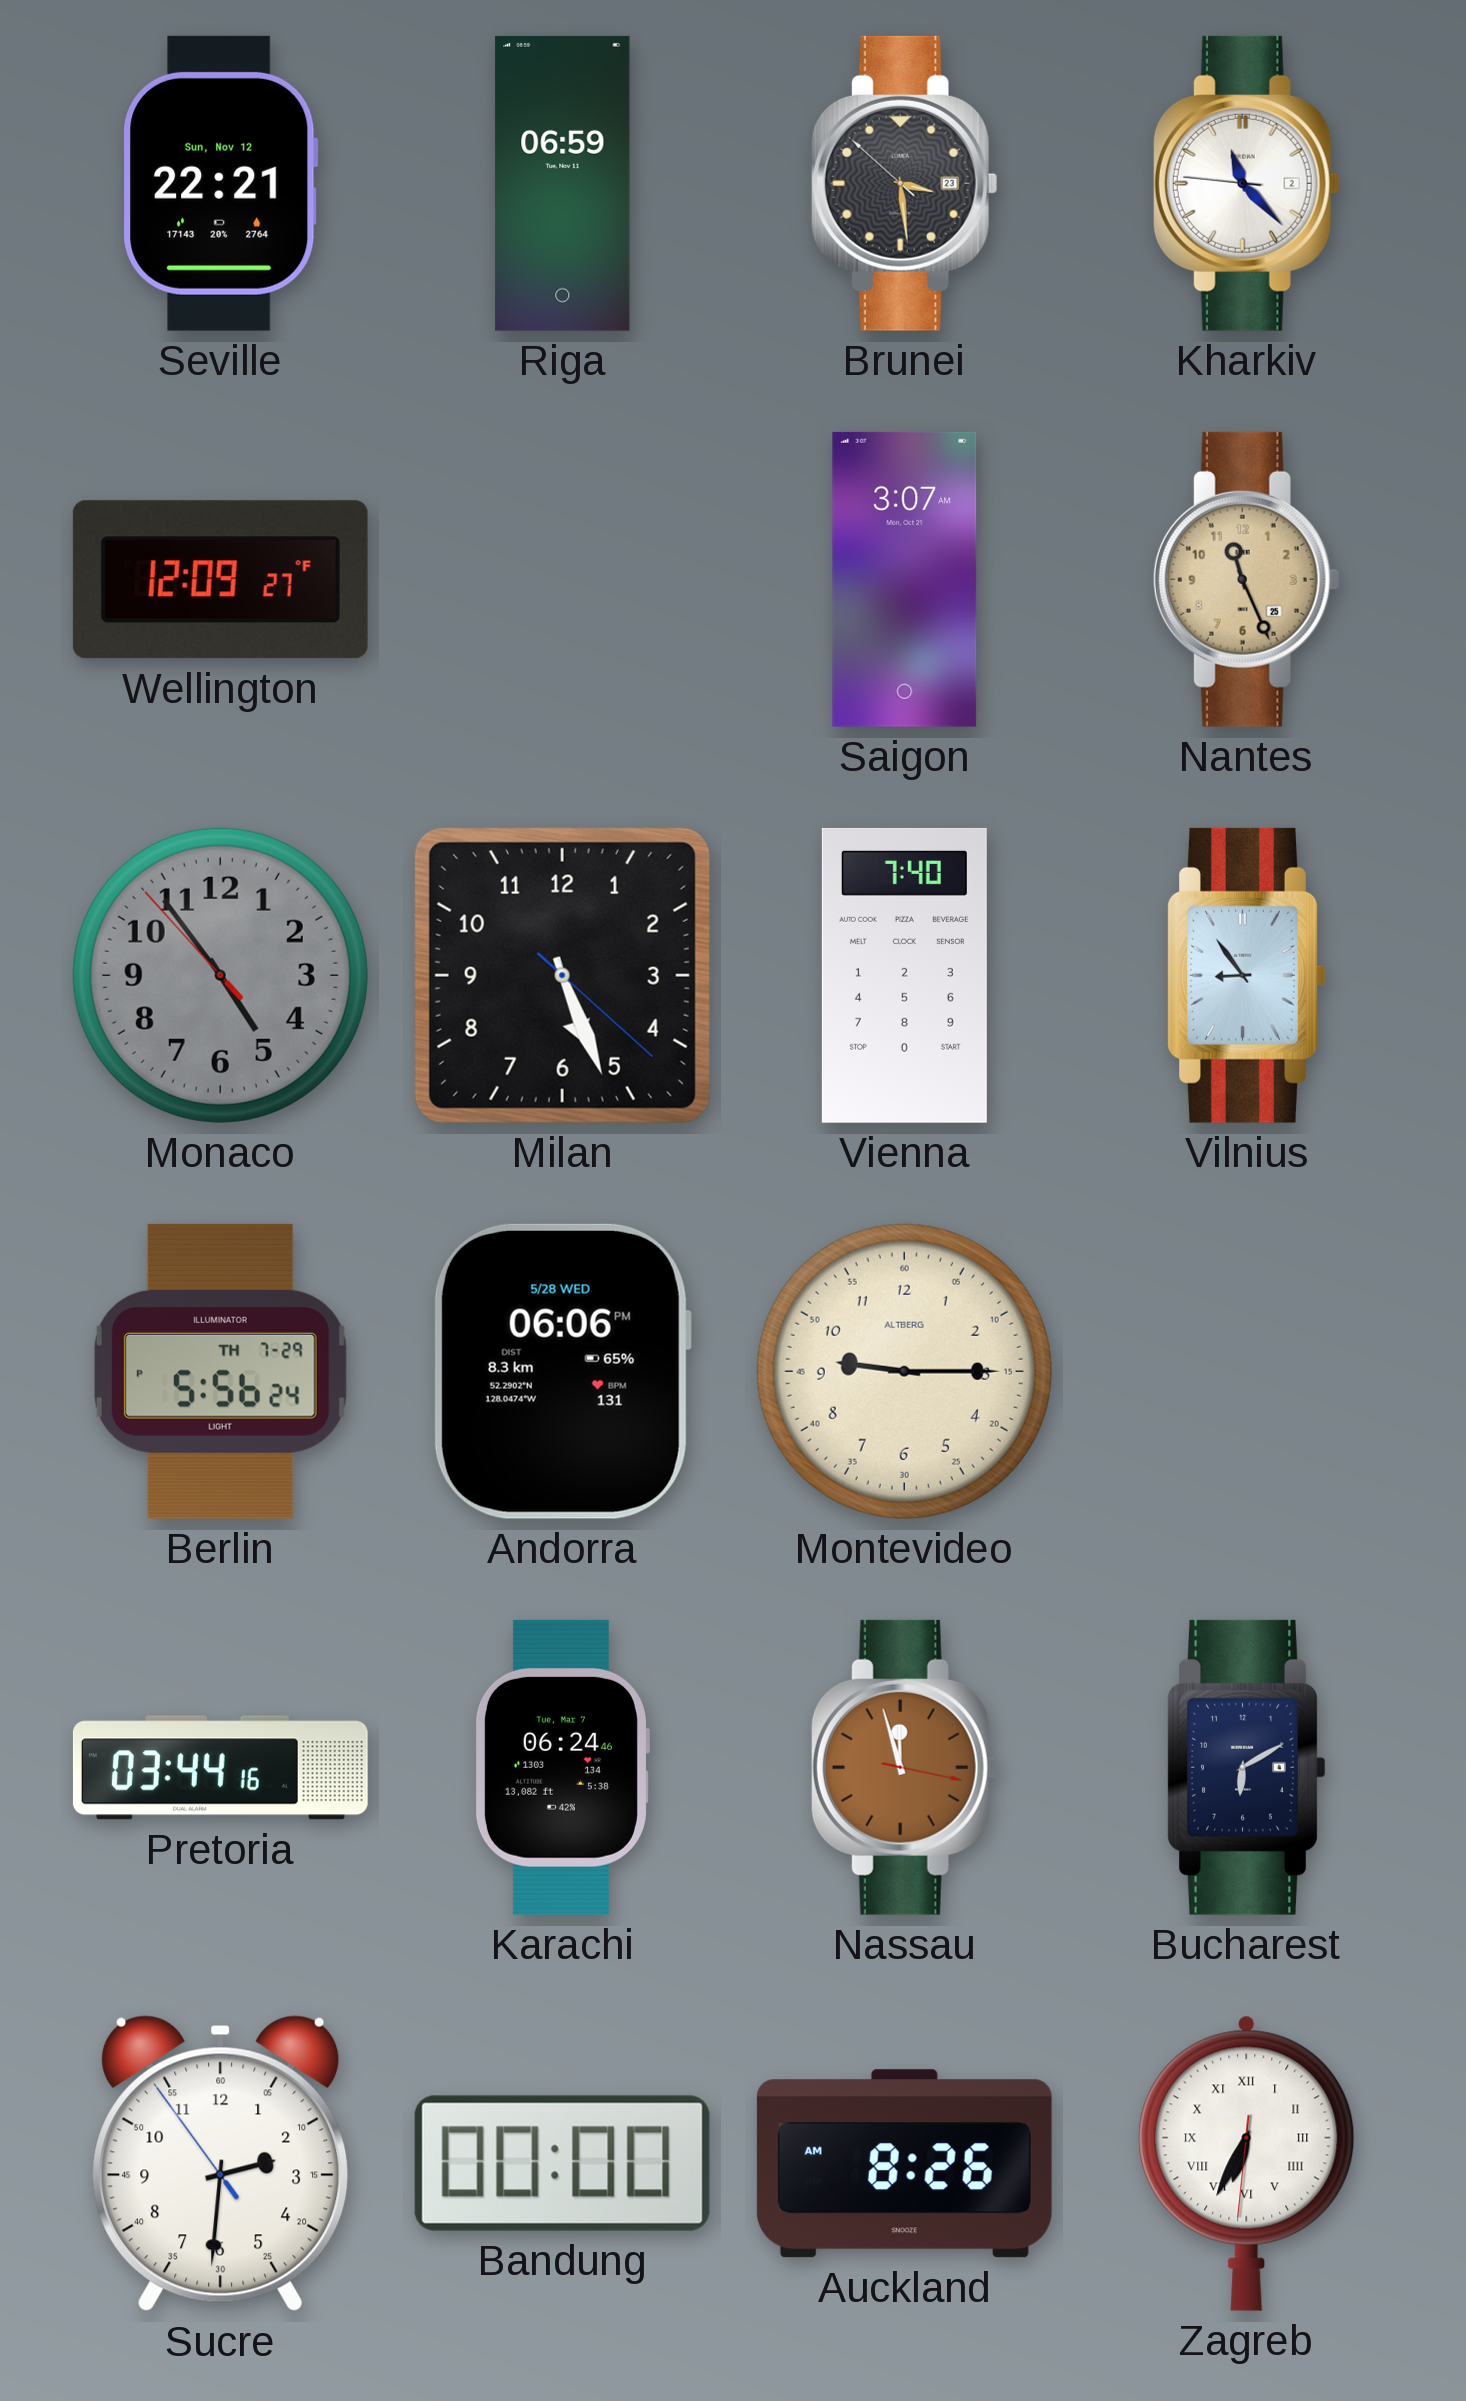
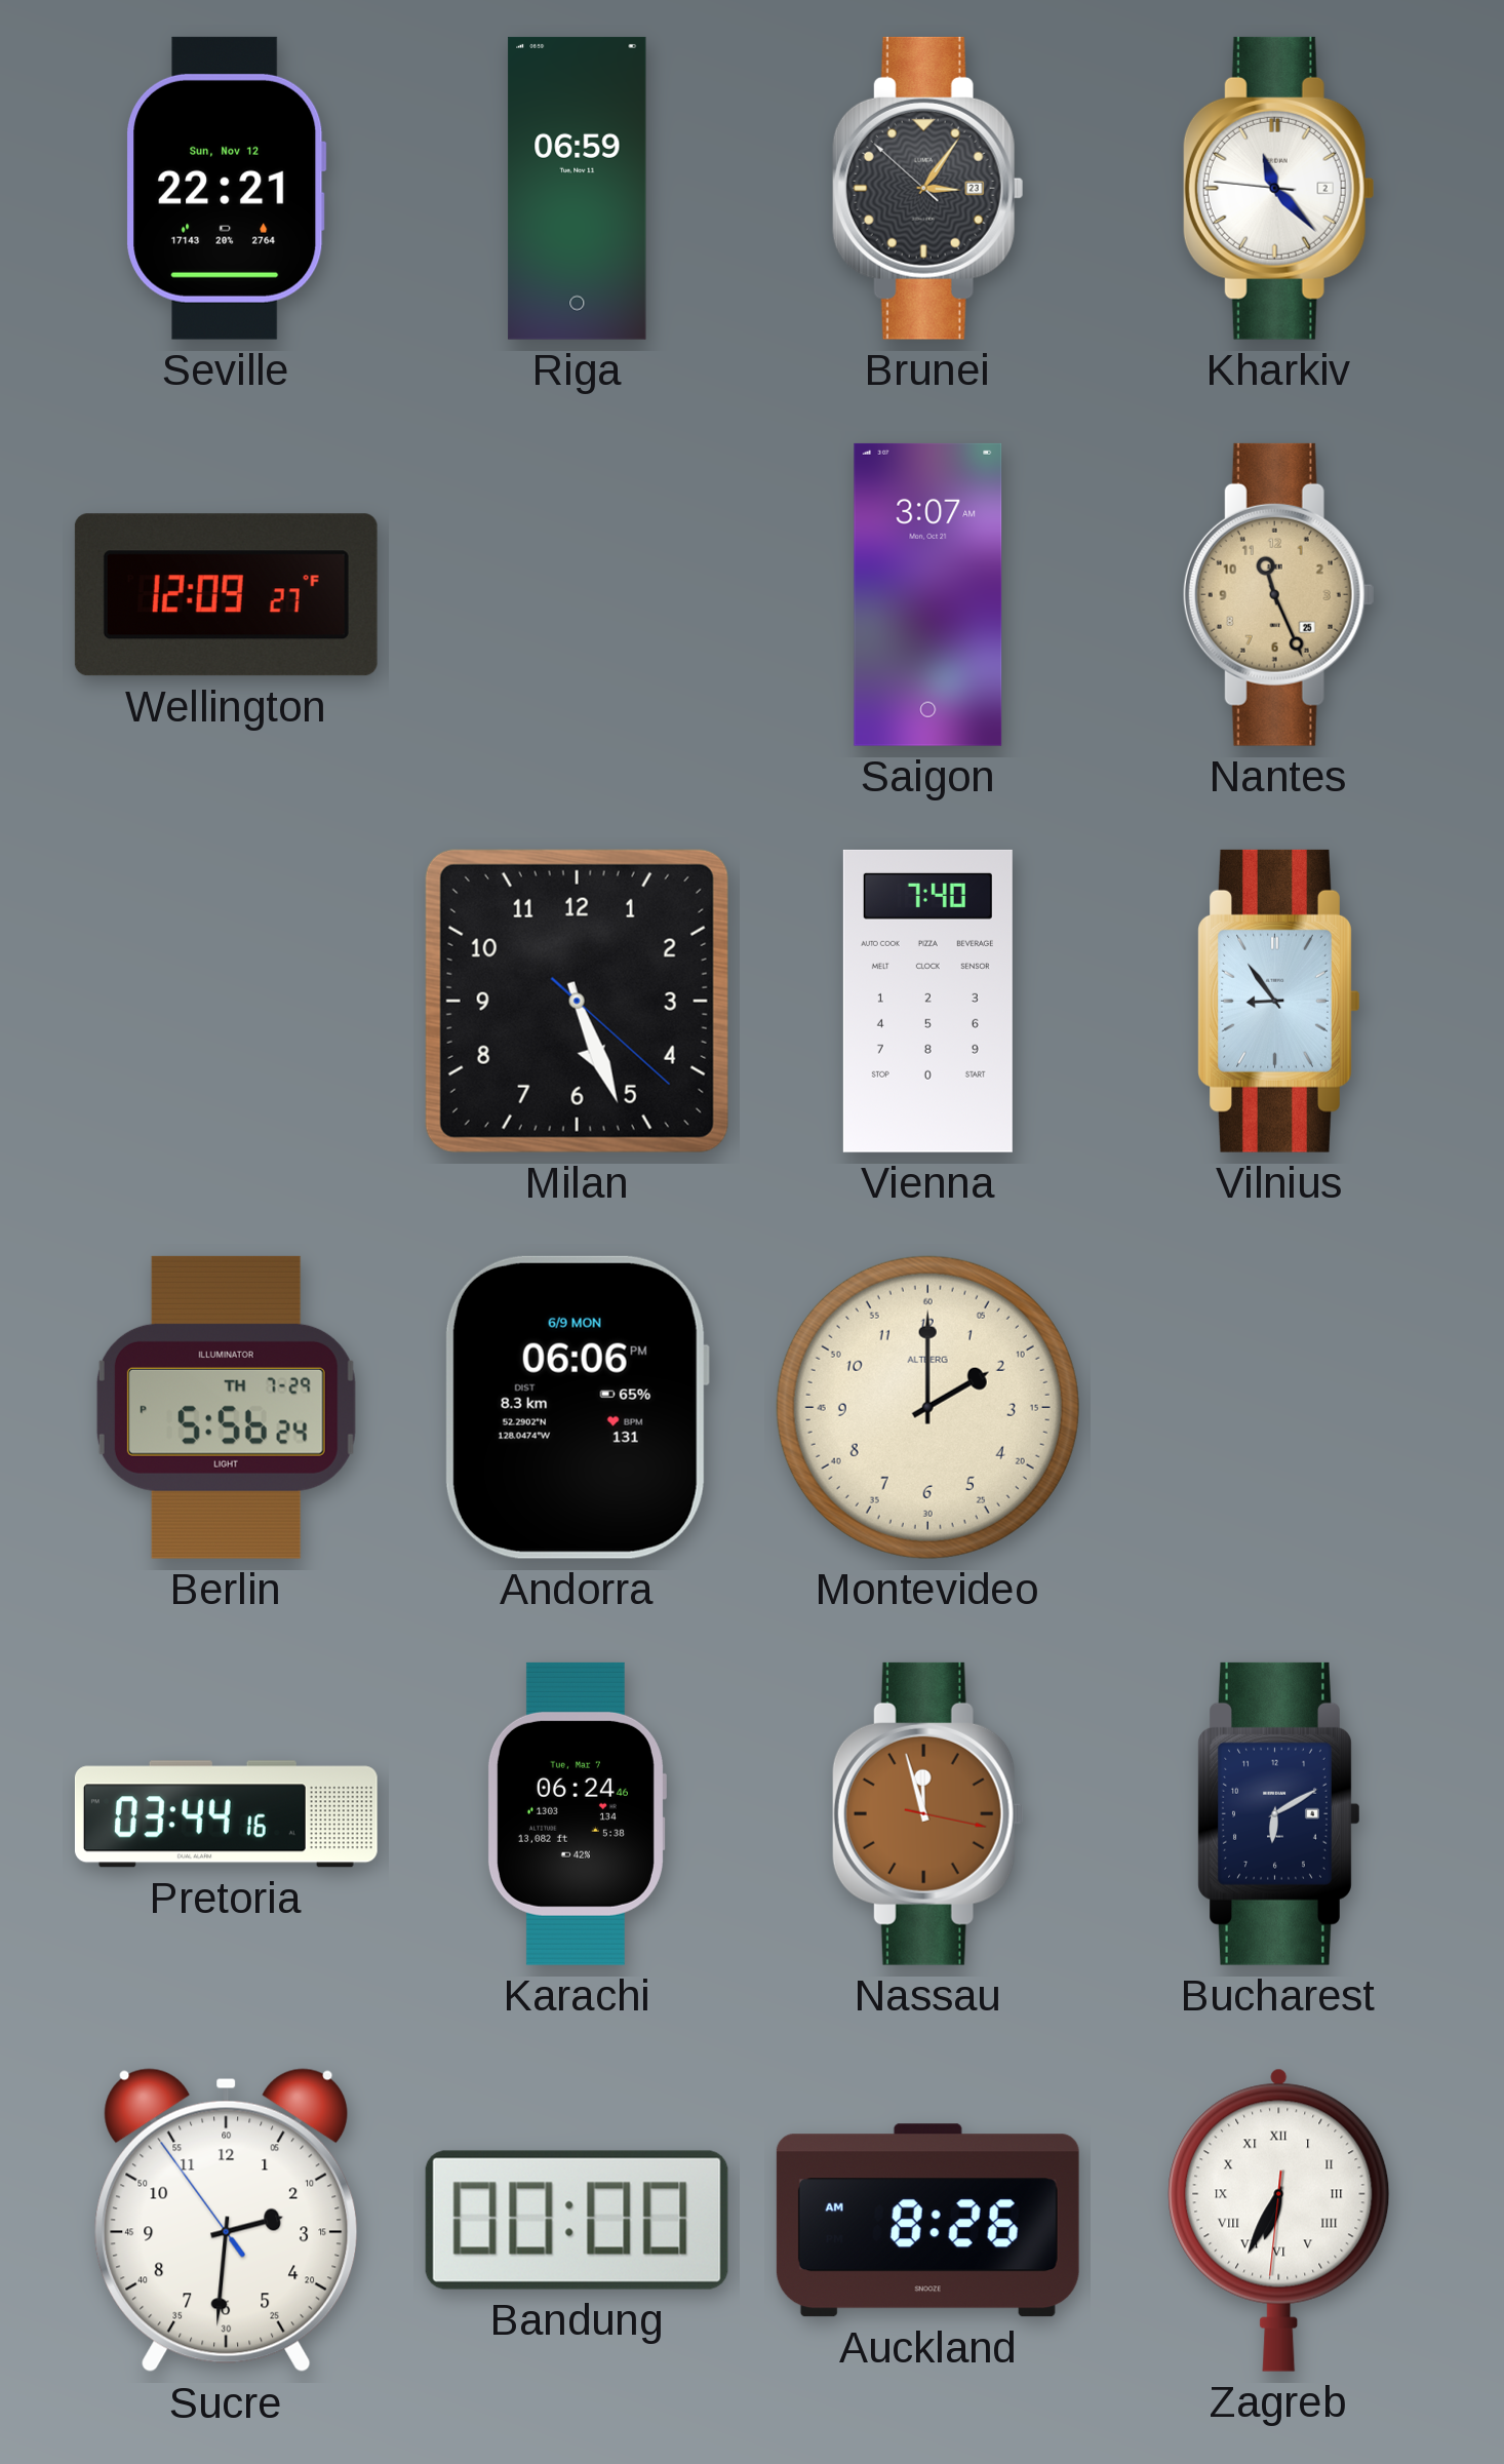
Brunei: 3:28 -> 3:05
Monaco: 4:53 -> none
Andorra date: 5/28 WED -> 6/9 MON
Montevideo: 9:15 -> 2:00
